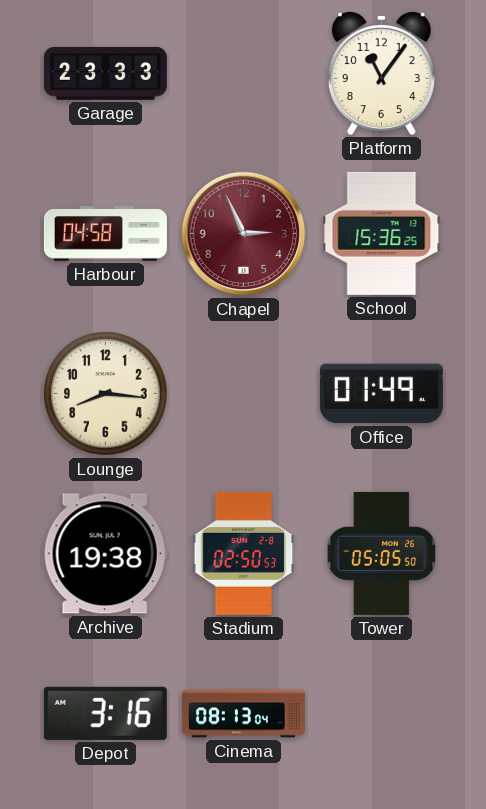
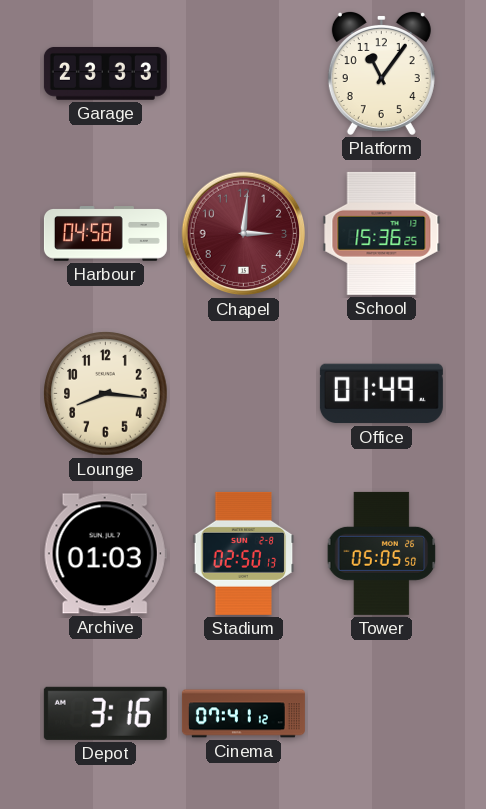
Chapel: 2:56 -> 3:01
Archive: 19:38 -> 01:03
Stadium: 02:50:53 -> 02:50:13
Cinema: 08:13 -> 07:41
